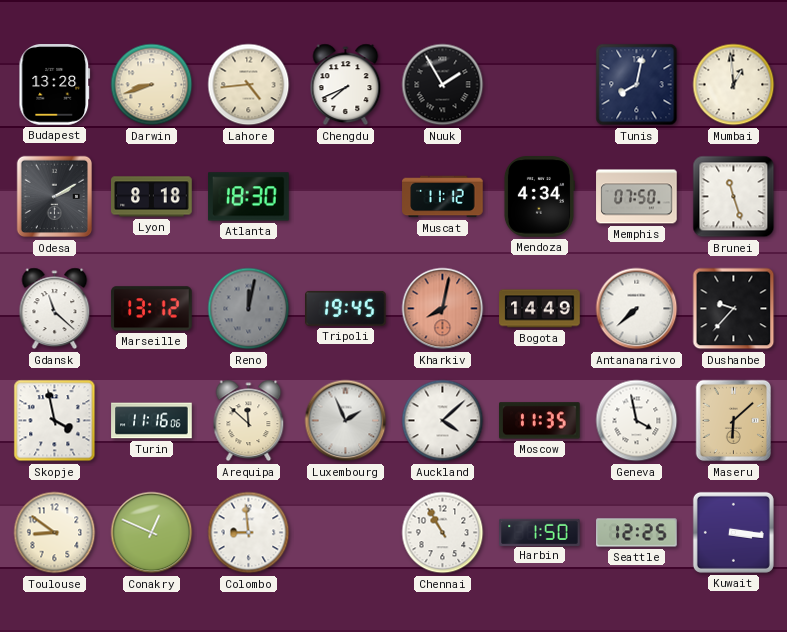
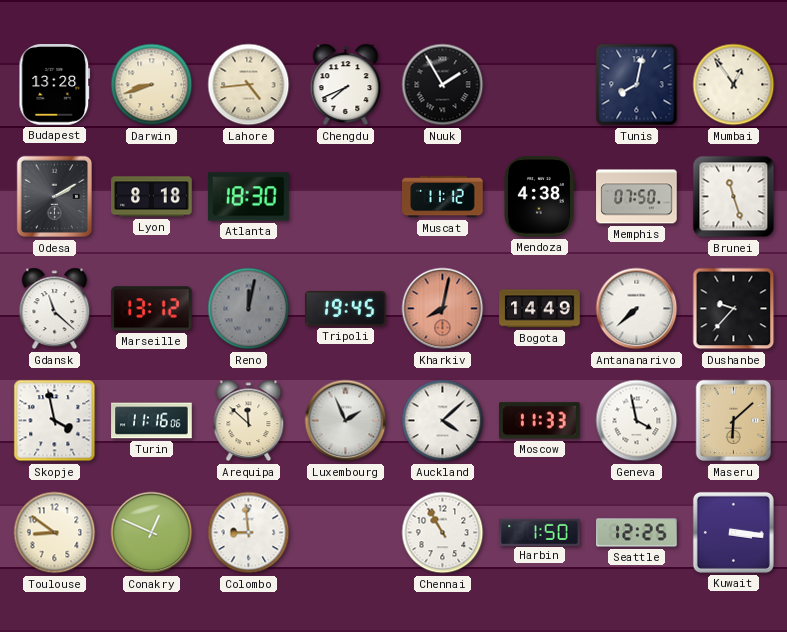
Mumbai: 12:59 -> 12:54
Mendoza: 4:34 -> 4:38
Moscow: 11:35 -> 11:33
